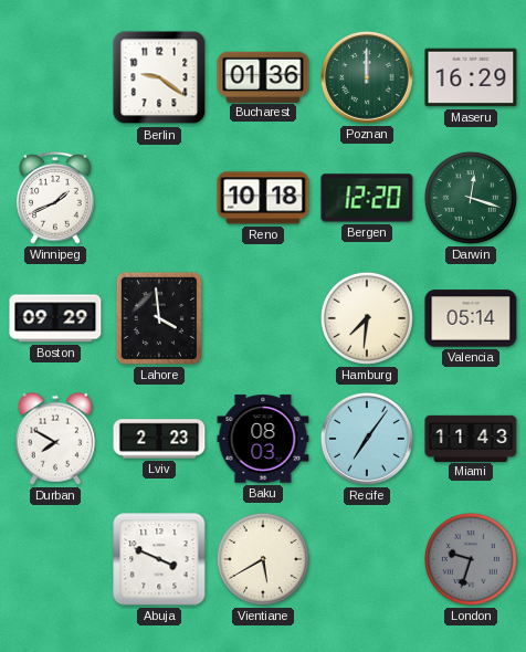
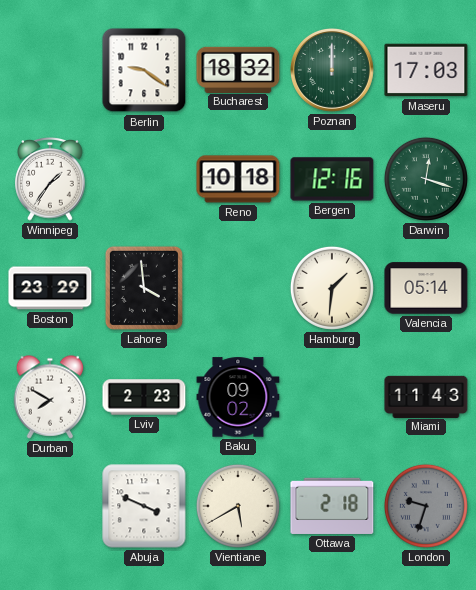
Bucharest: 01:36 -> 18:32
Maseru: 16:29 -> 17:03
Winnipeg: 1:41 -> 1:36
Bergen: 12:20 -> 12:16
Boston: 09:29 -> 23:29
Hamburg: 7:31 -> 1:31
Baku: 08:03 -> 09:02
Recife: 7:06 -> none
Ottawa: none -> 2:18
